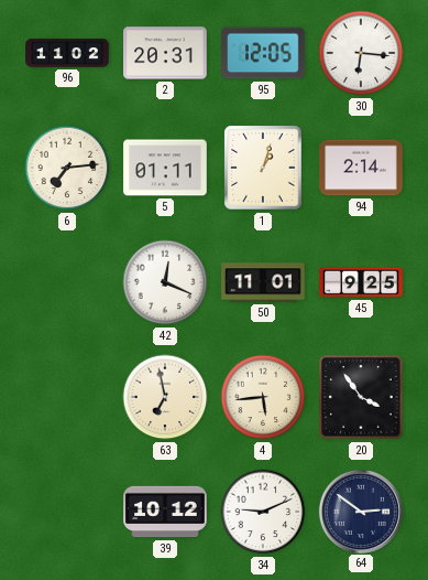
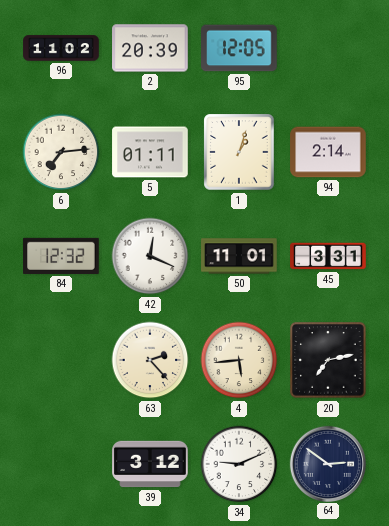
2: 20:31 -> 20:39
30: 6:16 -> none
84: none -> 12:32
45: 9:25 -> 3:31
63: 6:58 -> 2:23
20: 3:54 -> 7:13
39: 10:12 -> 3:12
